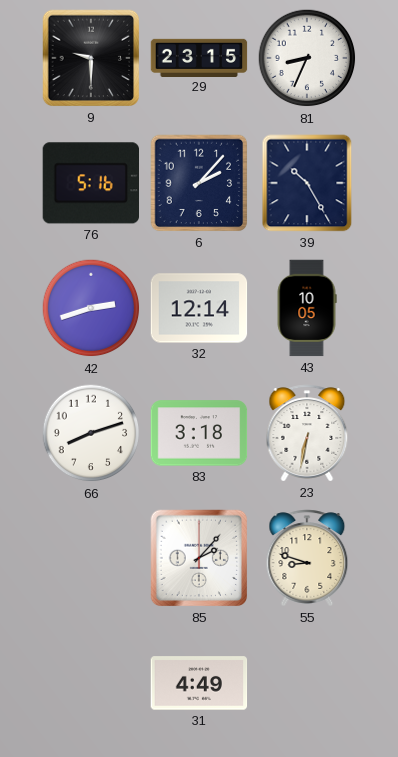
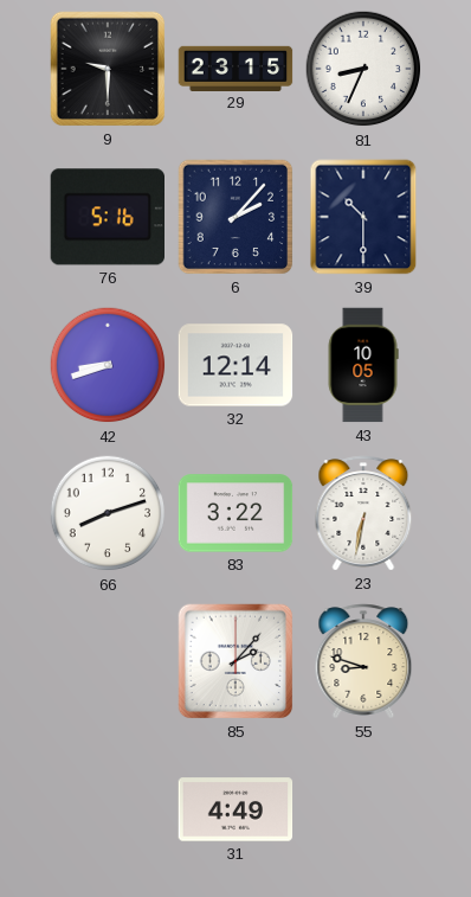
39: 10:25 -> 10:30
42: 2:42 -> 8:42
83: 3:18 -> 3:22
